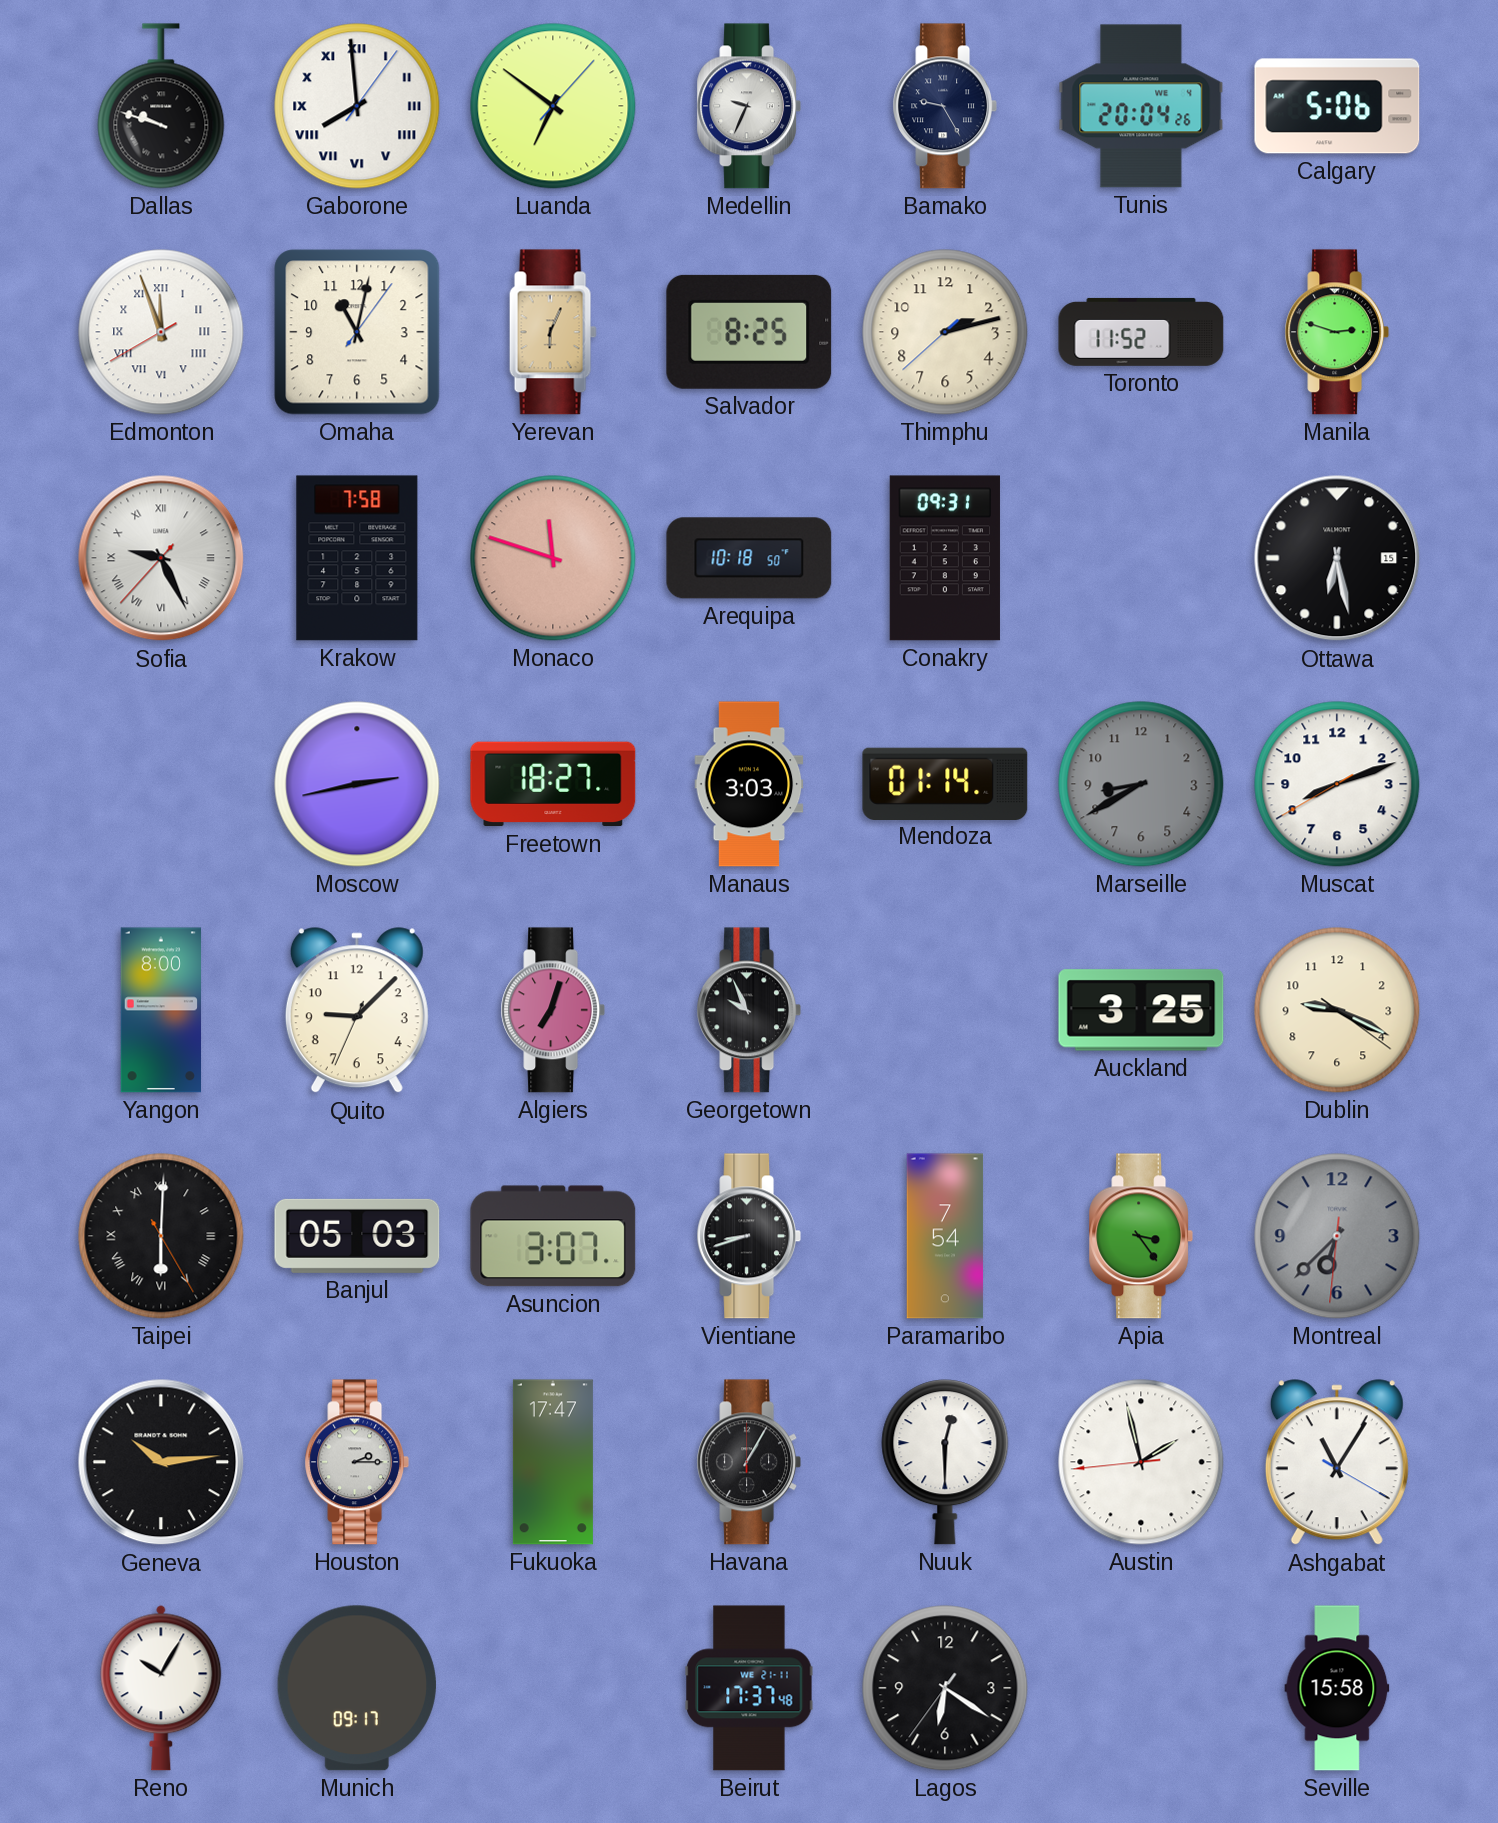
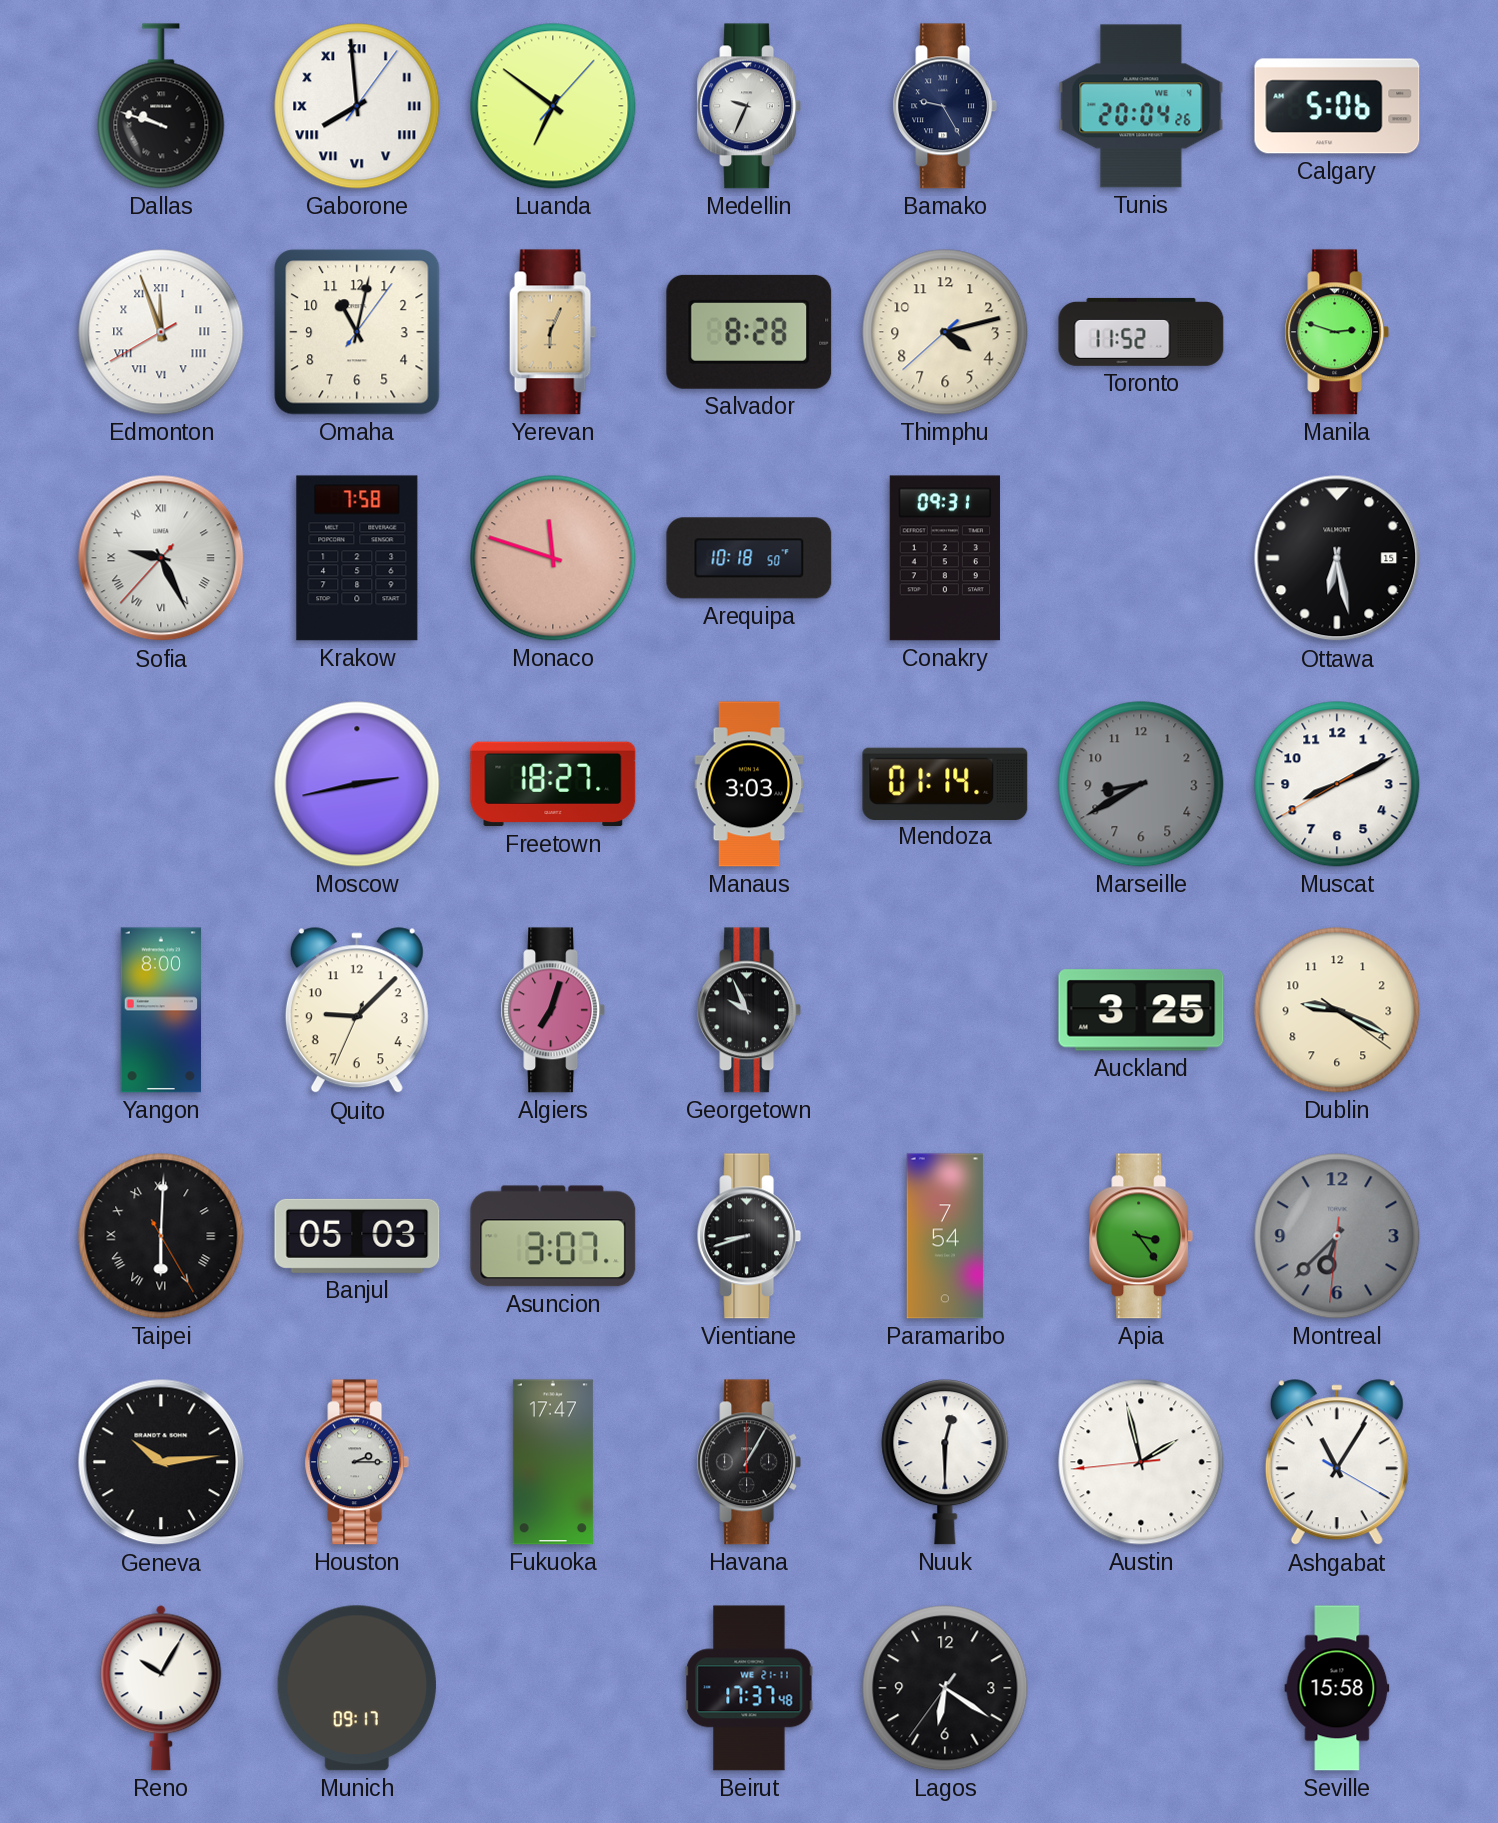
Salvador: 8:25 -> 8:28
Thimphu: 2:12 -> 4:12
Muscat: 8:11 -> 8:10
